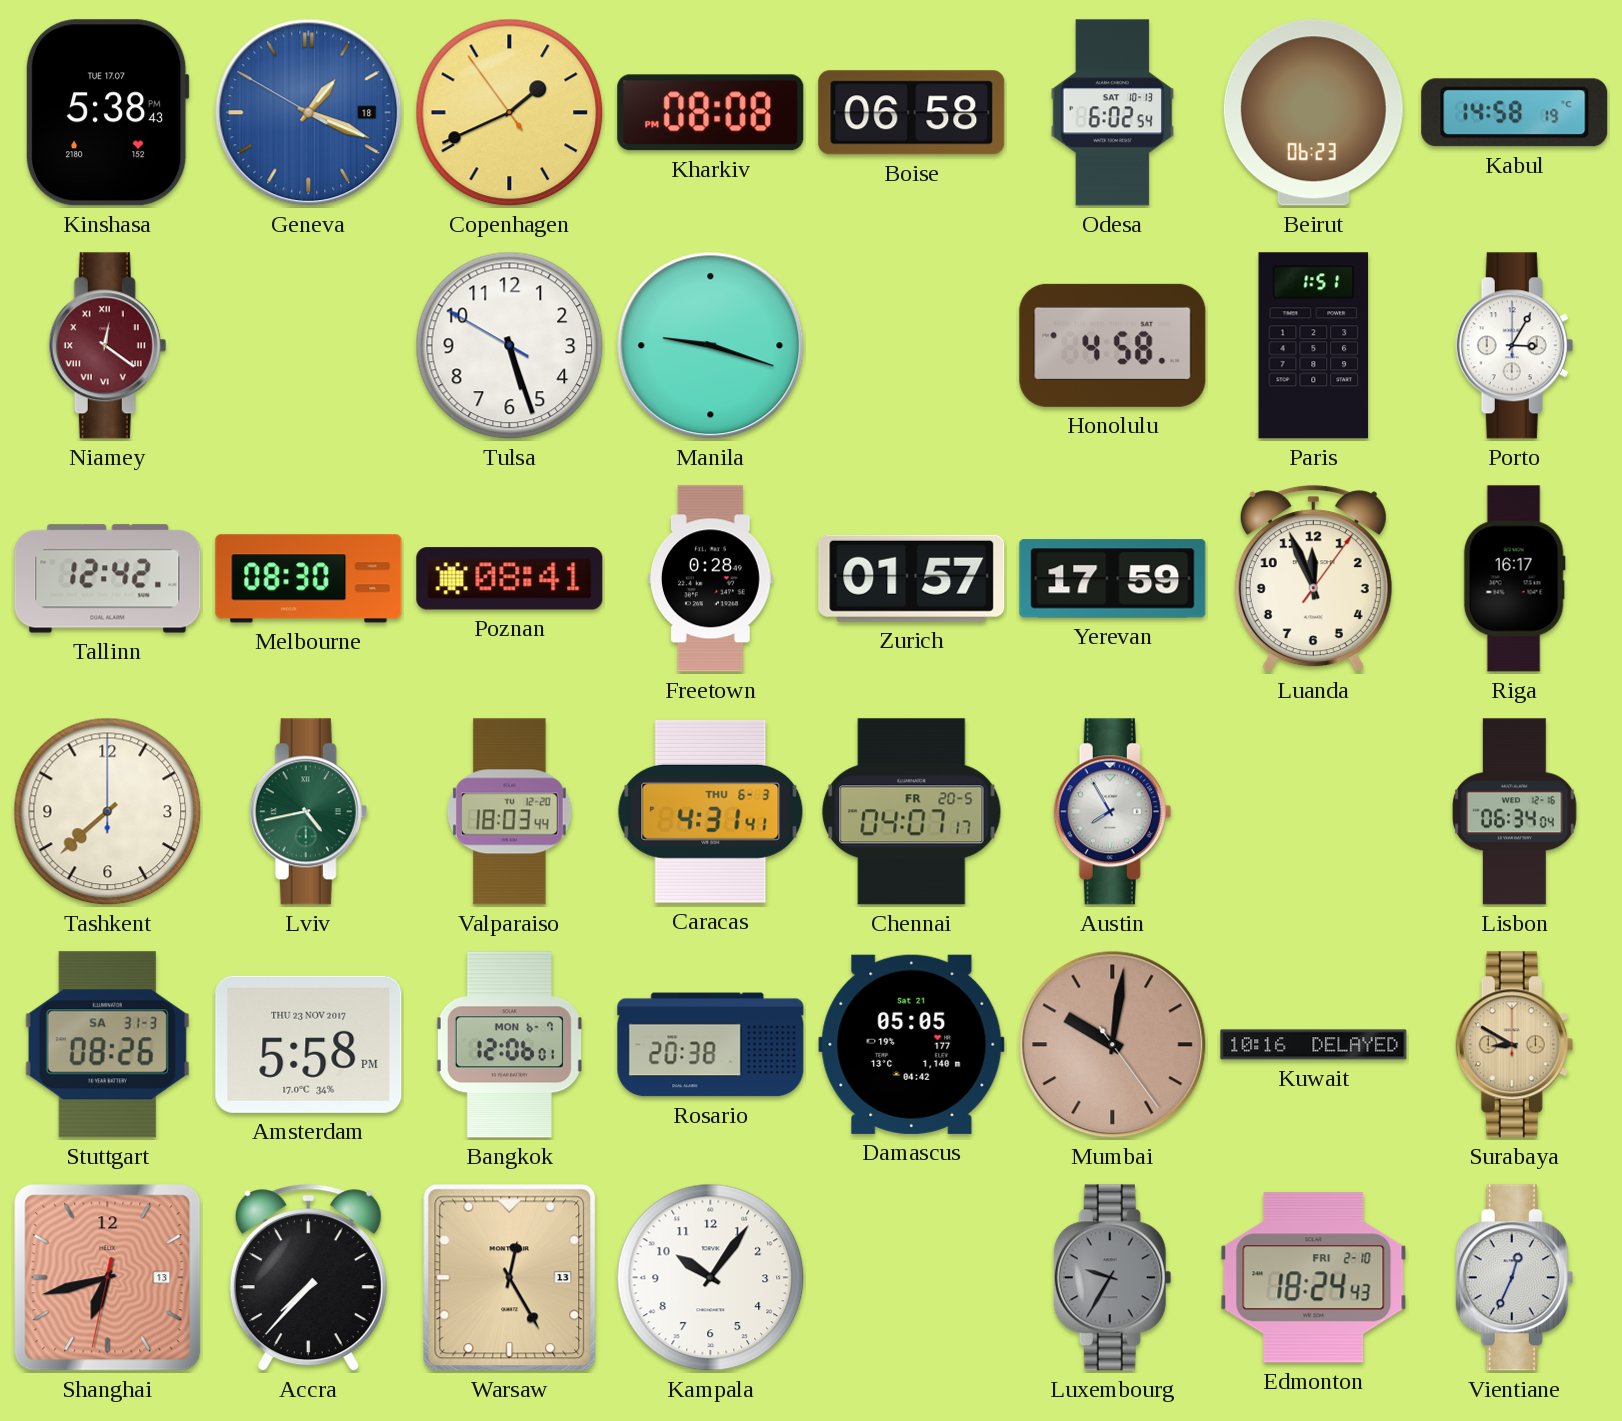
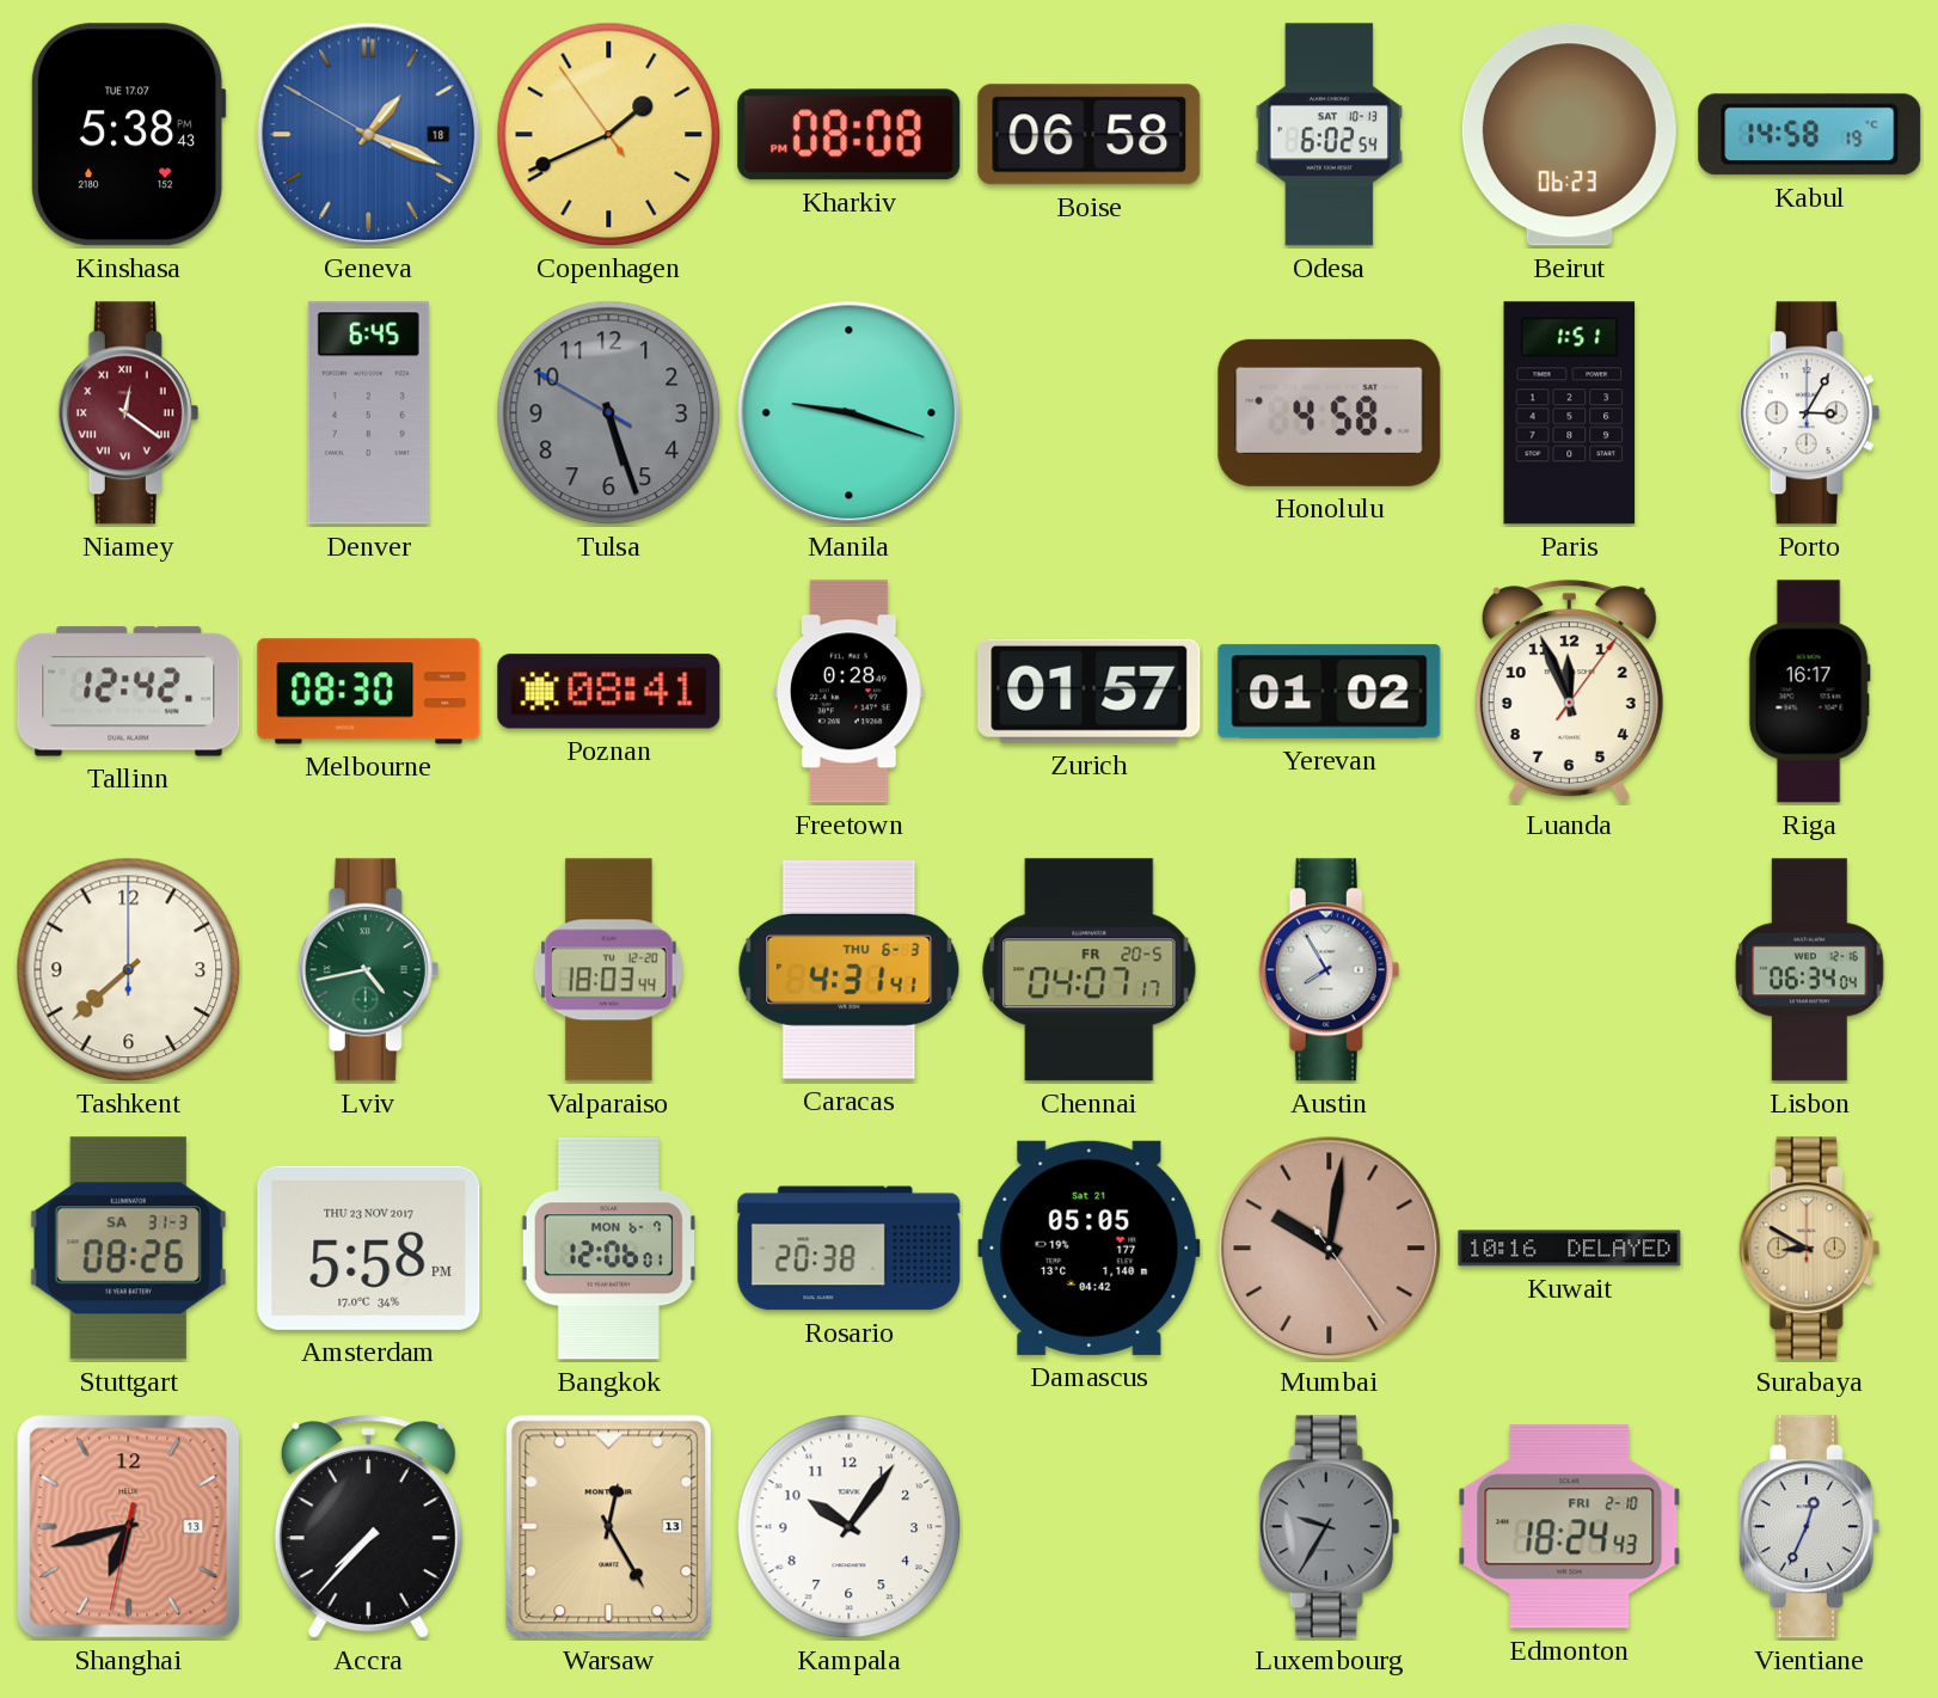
Denver: none -> 6:45
Tulsa dial: white -> grey
Yerevan: 17:59 -> 01:02
